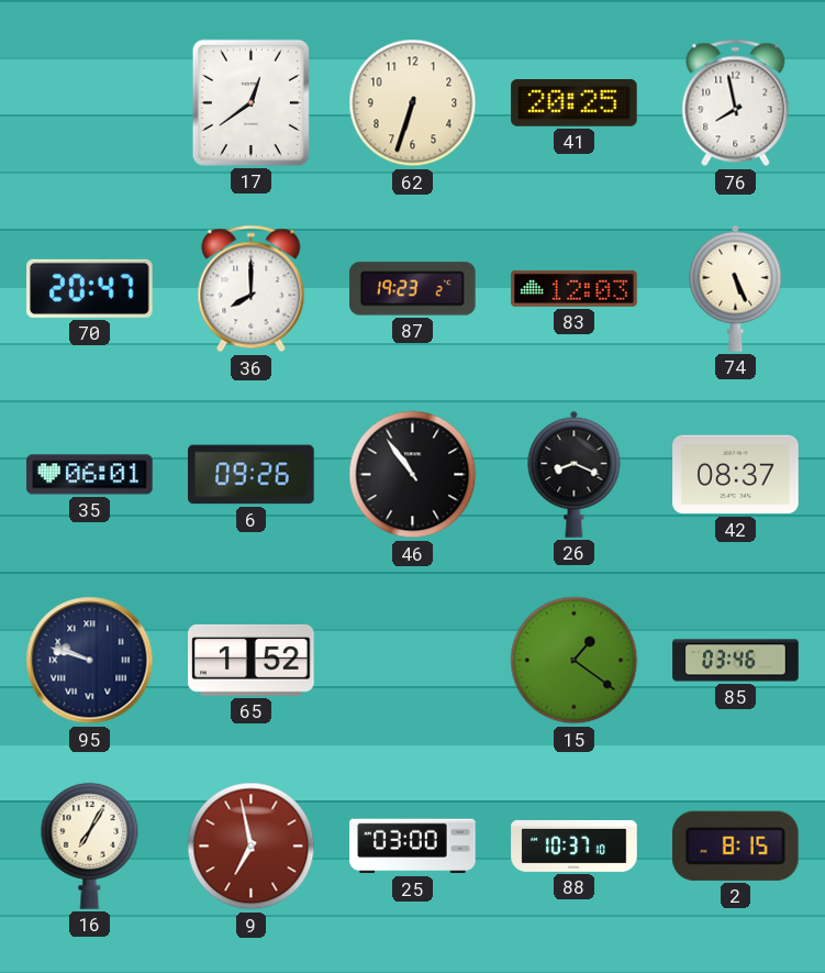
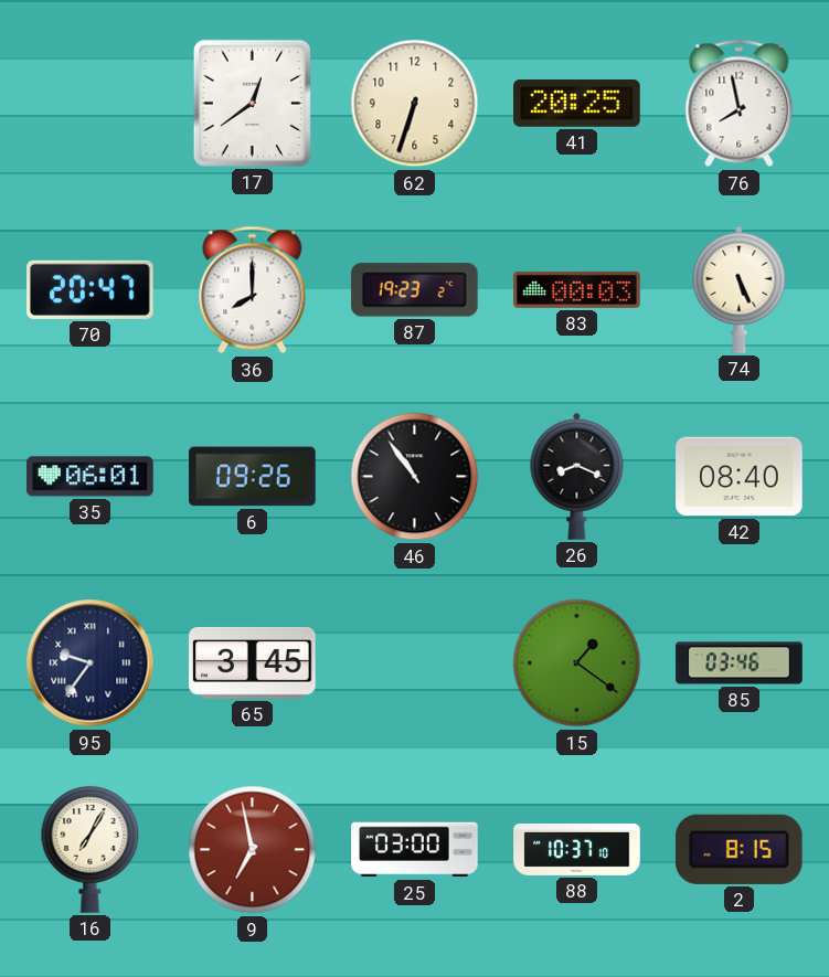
83: 12:03 -> 00:03
42: 08:37 -> 08:40
95: 9:48 -> 9:36
65: 1:52 -> 3:45
